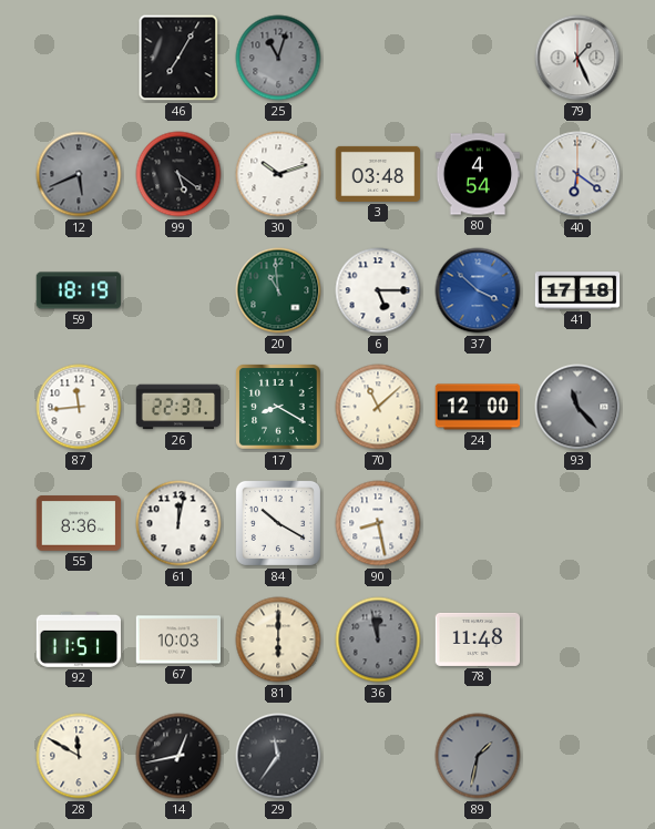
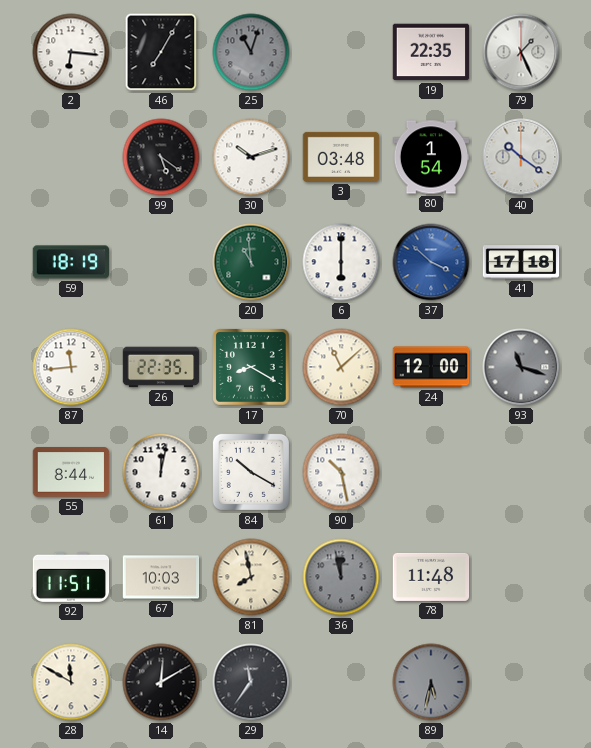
2: none -> 6:16
19: none -> 22:35
12: 5:41 -> none
80: 4:54 -> 1:54
40: 6:21 -> 10:21
6: 5:15 -> 6:00
26: 22:37 -> 22:35
93: 11:23 -> 11:18
55: 8:36 -> 8:44
90: 8:28 -> 10:28
81: 6:00 -> 7:58
14: 12:43 -> 12:10
89: 1:32 -> 5:32
